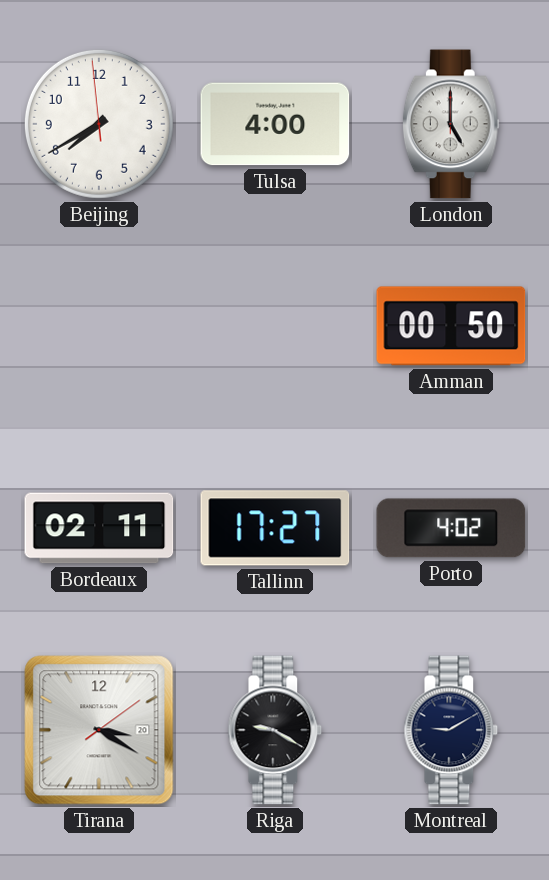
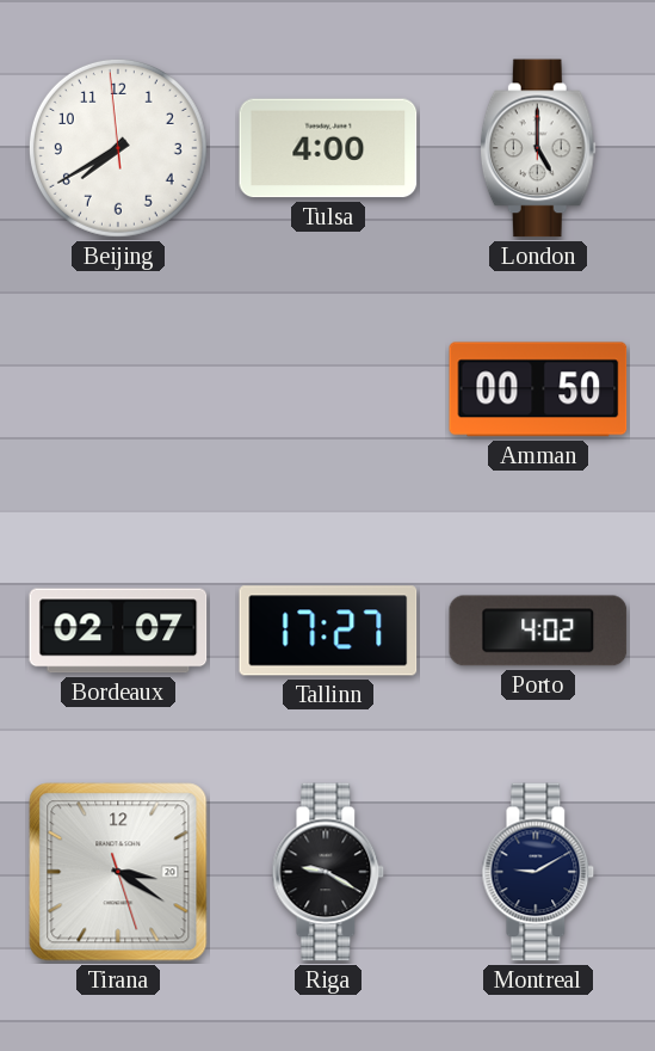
Bordeaux: 02:11 -> 02:07
Tirana: 3:20:09 -> 3:20:27
